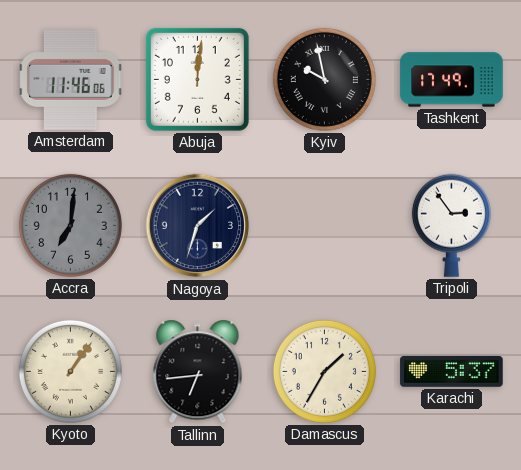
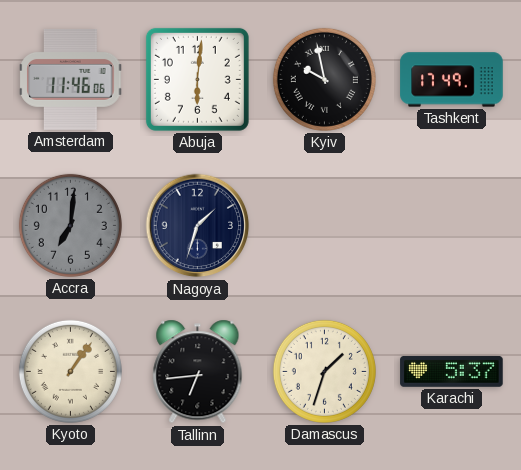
Abuja: 12:01 -> 6:01
Tripoli: 2:54 -> none
Damascus: 1:35 -> 1:33
